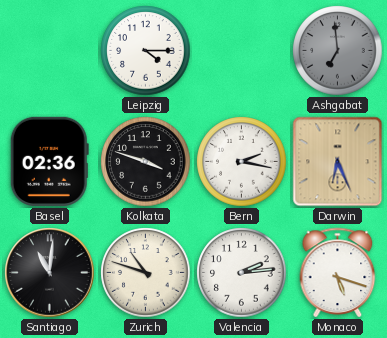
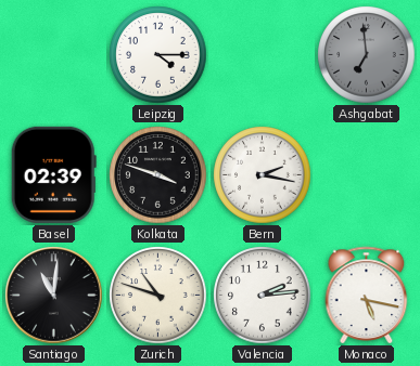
Basel: 02:36 -> 02:39
Darwin: 6:26 -> none
Monaco: 5:18 -> 5:17
